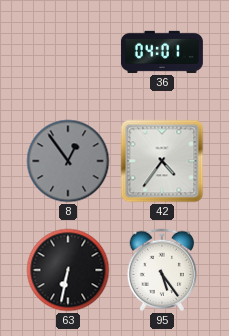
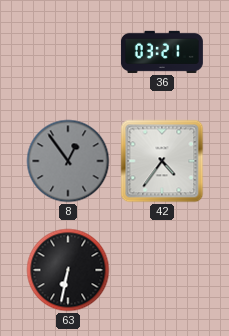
36: 04:01 -> 03:21
95: 5:24 -> none
